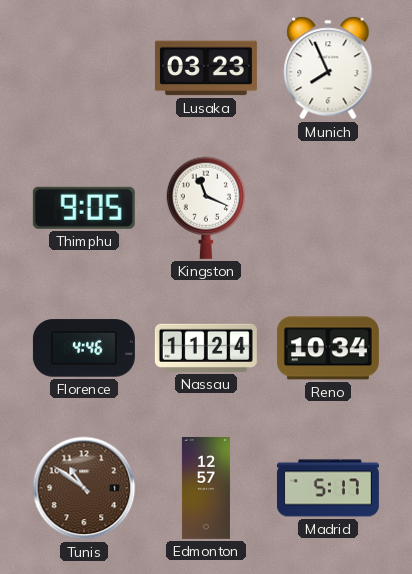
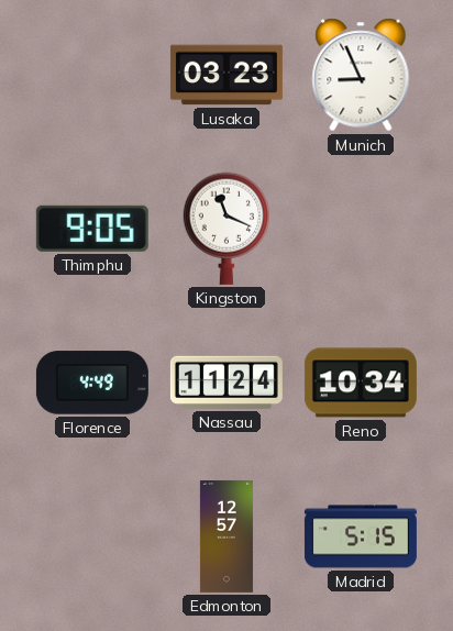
Munich: 7:56 -> 8:56
Florence: 4:46 -> 4:49
Tunis: 10:51 -> none
Madrid: 5:17 -> 5:15
